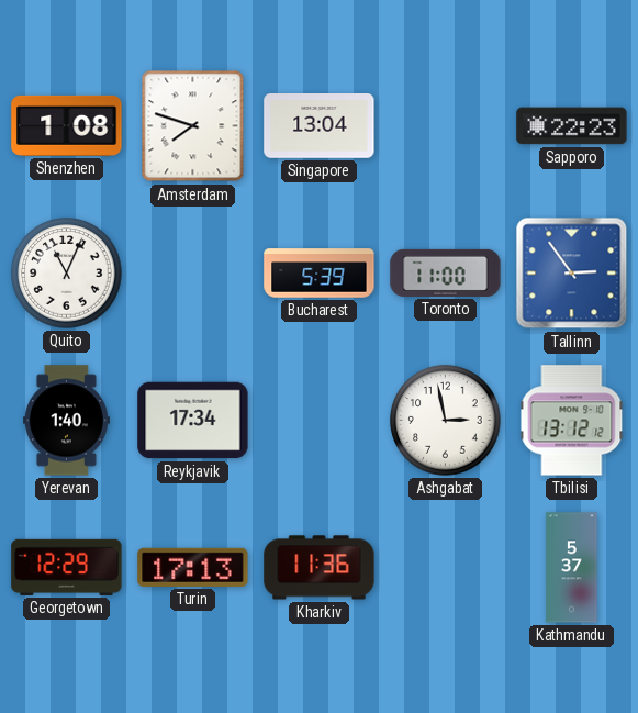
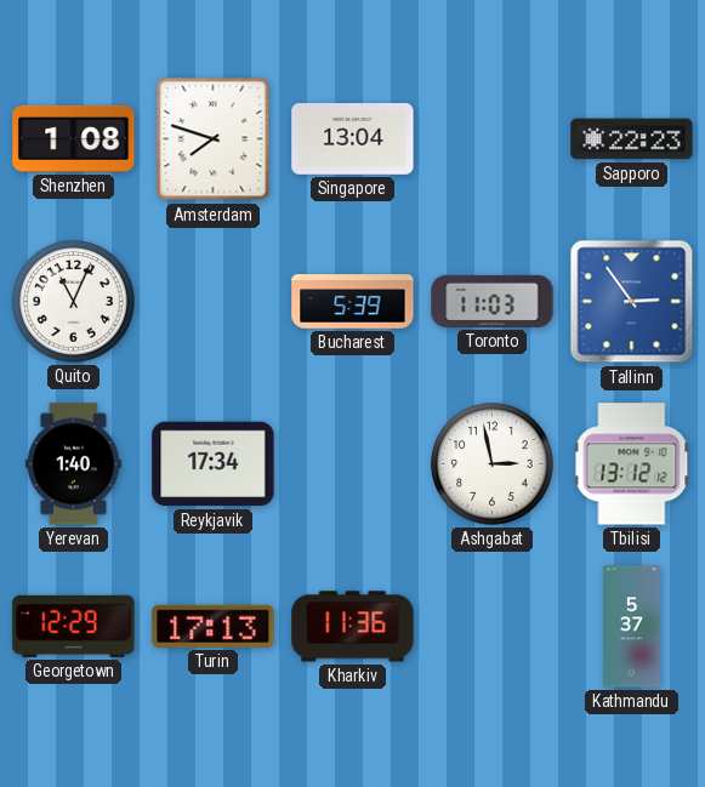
Toronto: 11:00 -> 11:03
